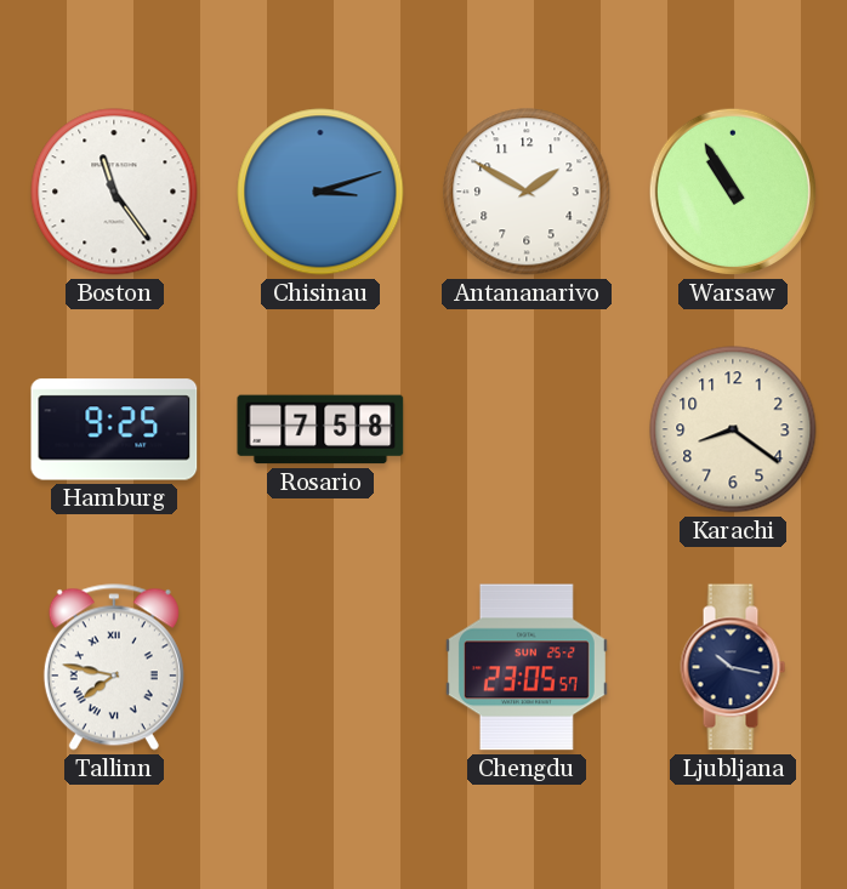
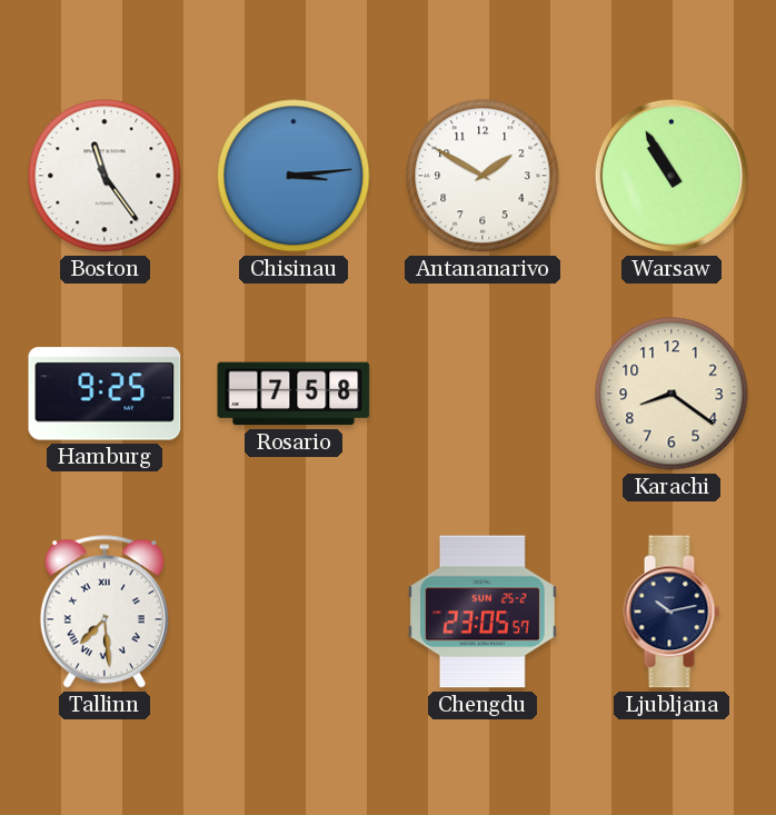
Chisinau: 3:12 -> 3:14
Tallinn: 7:47 -> 7:29
Ljubljana: 10:17 -> 10:13
